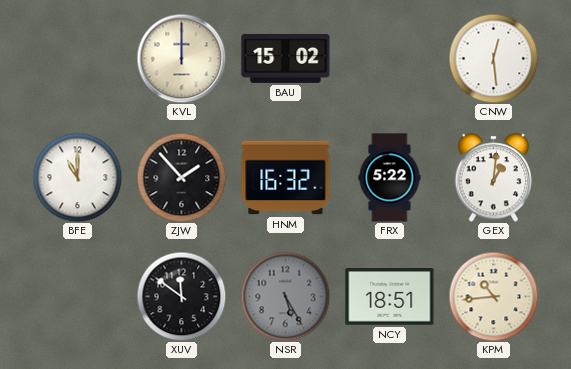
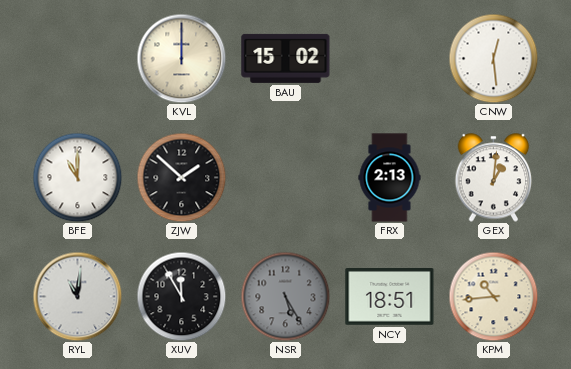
ZJW: 1:53 -> 1:52
HNM: 16:32 -> none
FRX: 5:22 -> 2:13
RYL: none -> 11:01
XUV: 11:51 -> 11:55
